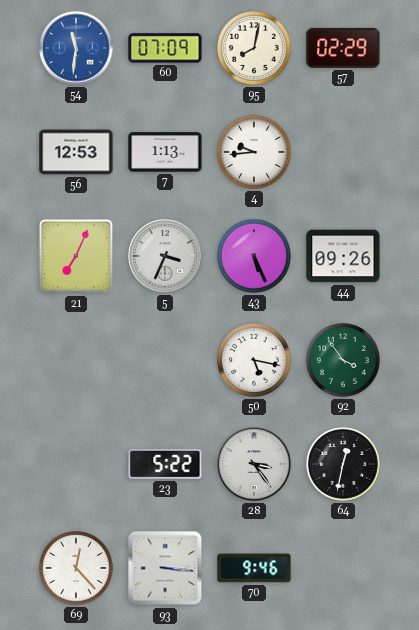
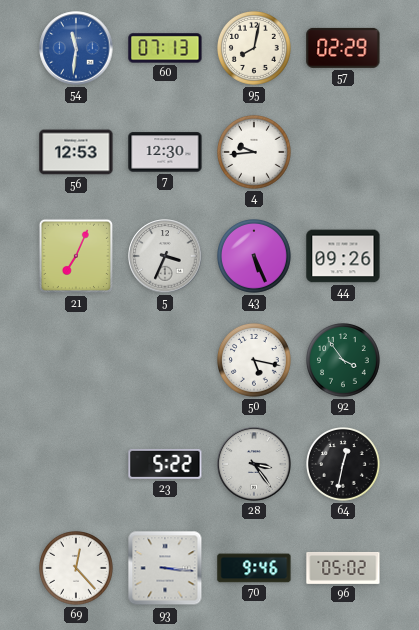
60: 07:09 -> 07:13
7: 1:13 -> 12:30
96: none -> 05:02
